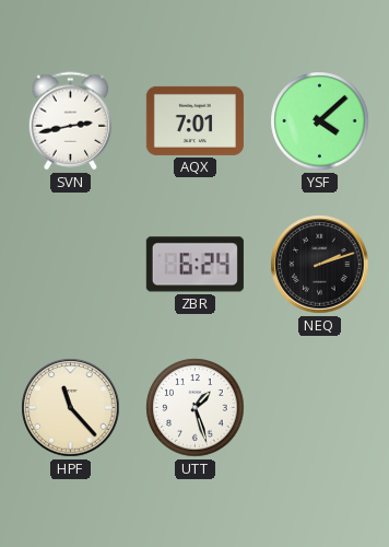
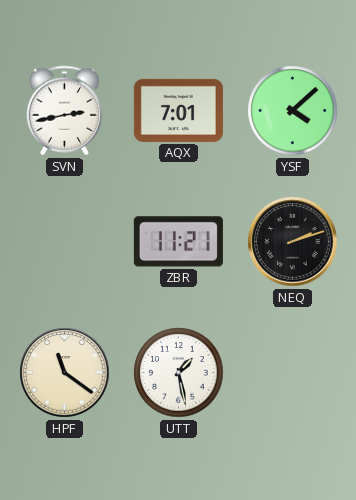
ZBR: 6:24 -> 11:21
HPF: 11:23 -> 11:21
UTT: 1:27 -> 1:28
